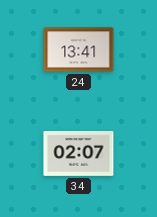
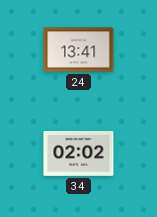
34: 02:07 -> 02:02
